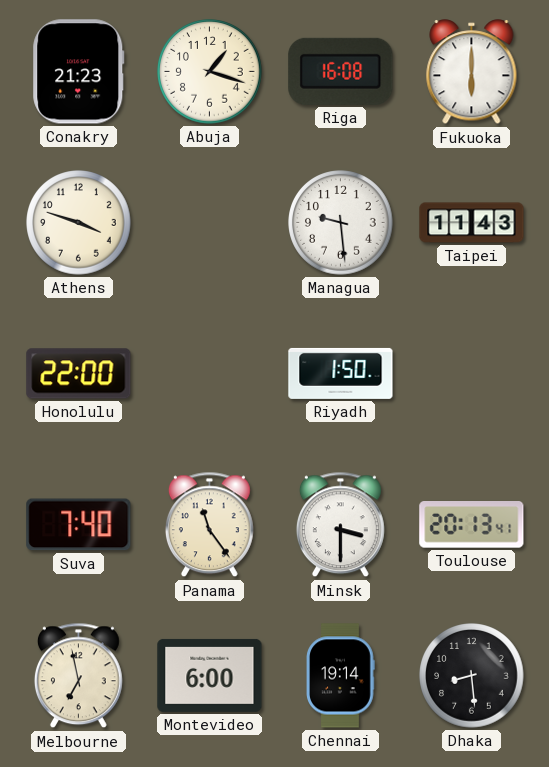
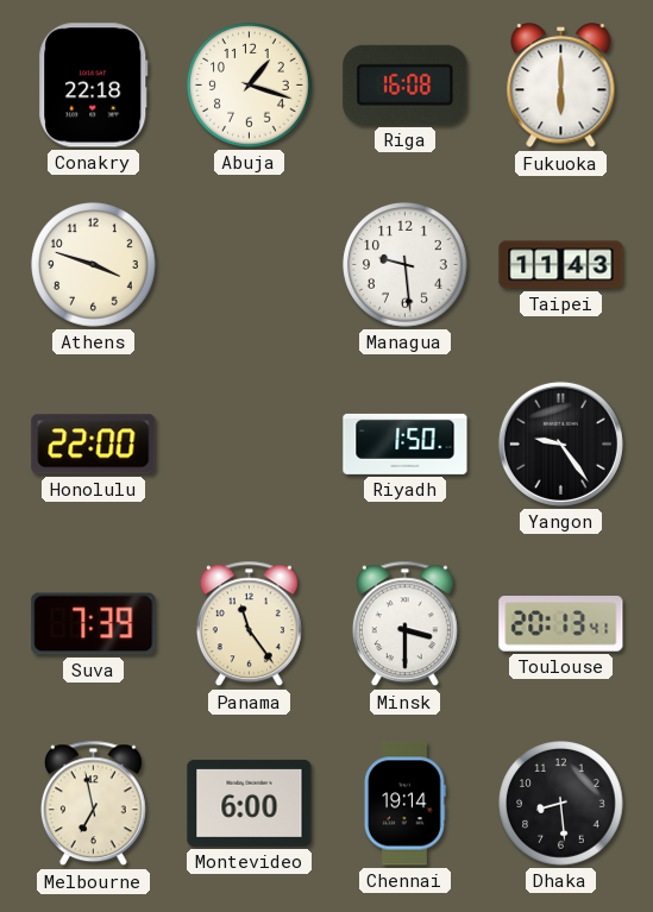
Conakry: 21:23 -> 22:18
Yangon: none -> 9:24
Suva: 7:40 -> 7:39
